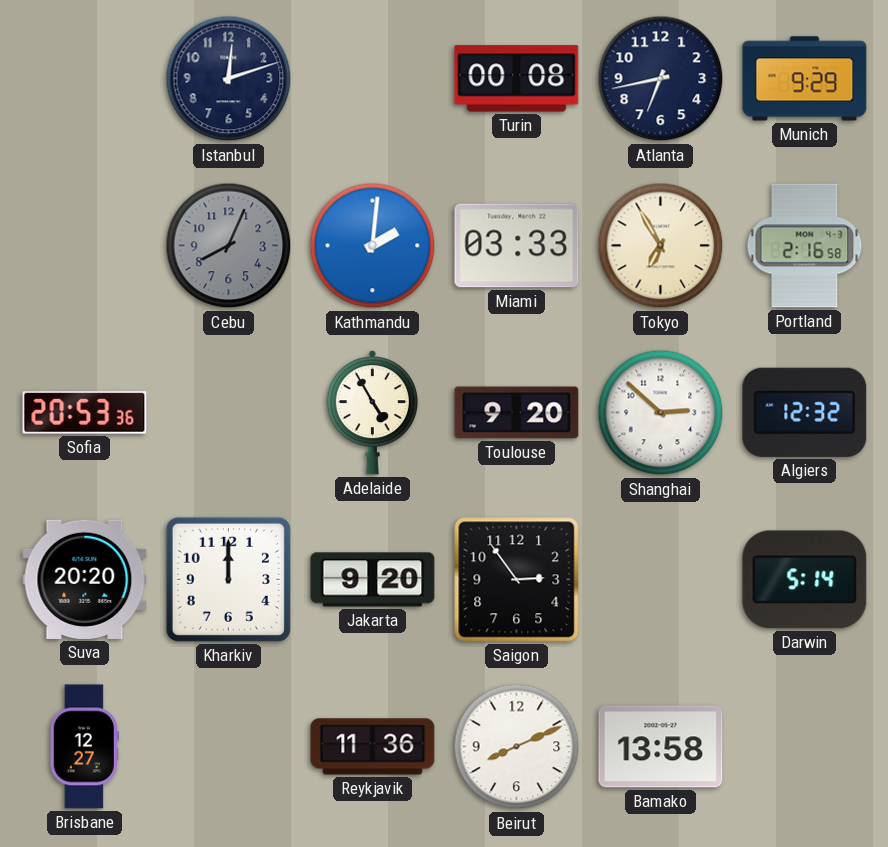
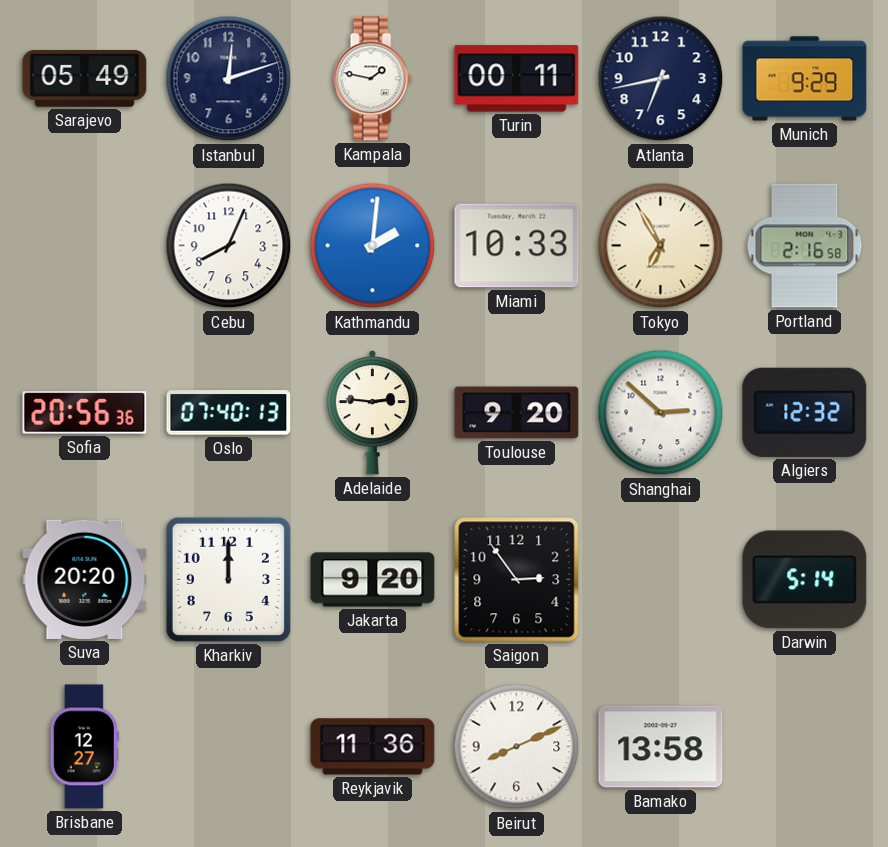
Sarajevo: none -> 05:49
Kampala: none -> 1:47
Turin: 00:08 -> 00:11
Cebu dial: grey -> white
Miami: 03:33 -> 10:33
Sofia: 20:53 -> 20:56
Oslo: none -> 07:40
Adelaide: 4:55 -> 2:46
